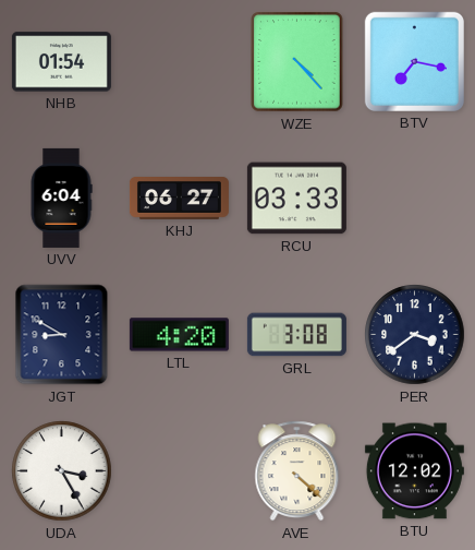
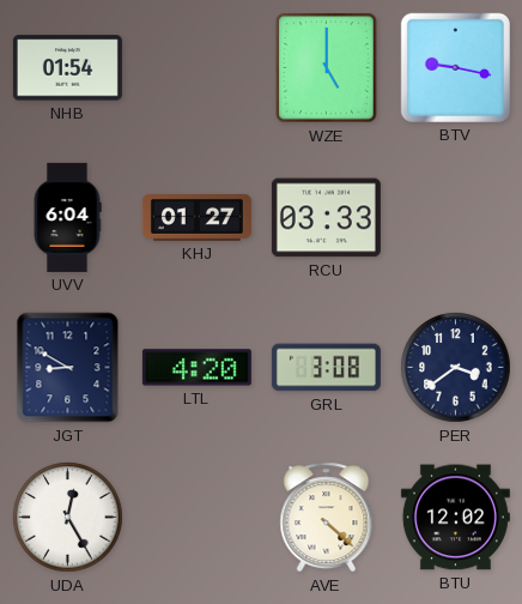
WZE: 4:23 -> 5:00
BTV: 7:17 -> 9:17
KHJ: 06:27 -> 01:27
UDA: 3:25 -> 12:25
